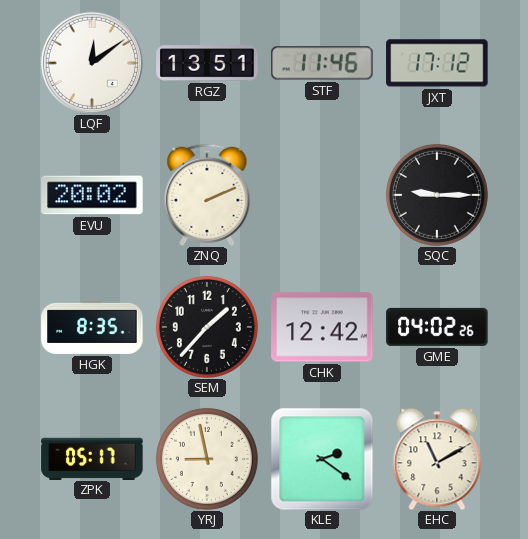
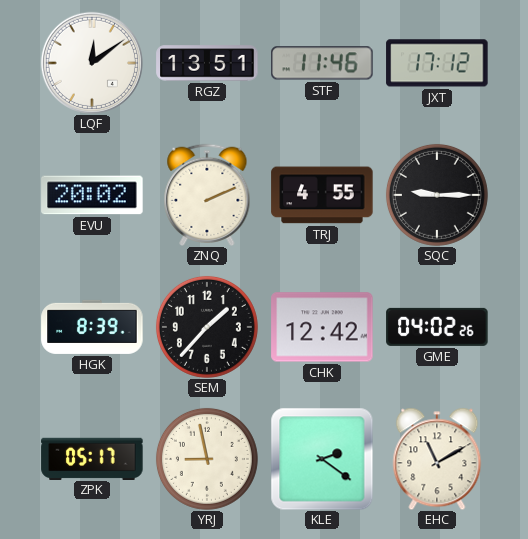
TRJ: none -> 4:55
HGK: 8:35 -> 8:39
